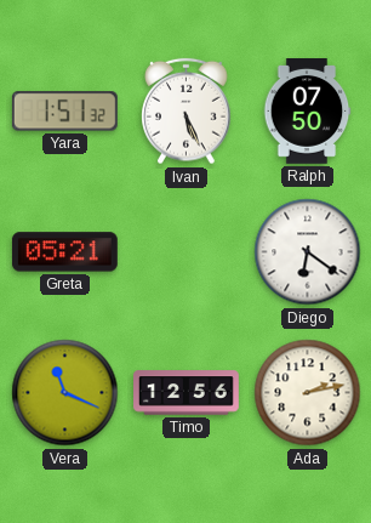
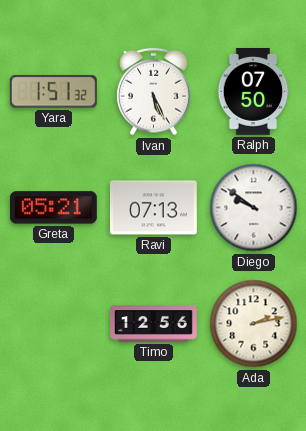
Ravi: none -> 07:13
Diego: 6:21 -> 9:51
Vera: 11:19 -> none
